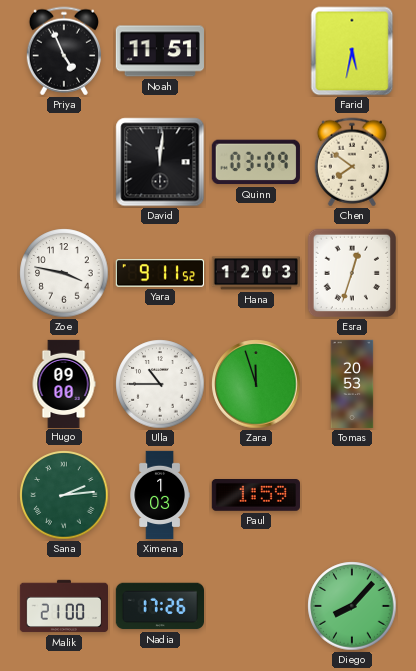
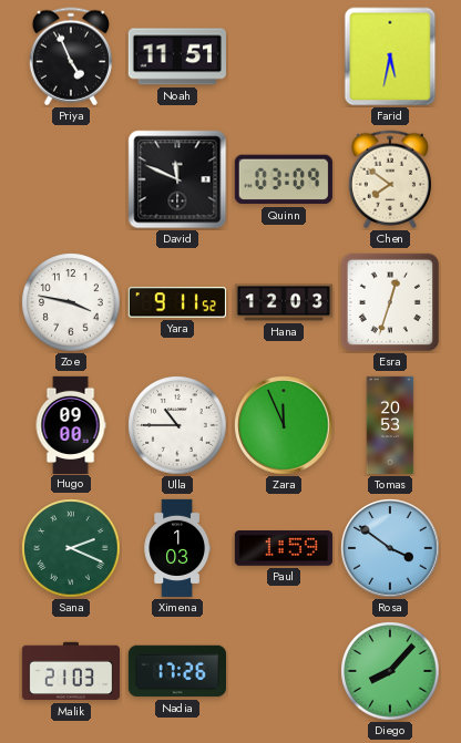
David: 12:01 -> 11:49
Zara: 11:57 -> 11:56
Sana: 2:14 -> 2:19
Rosa: none -> 3:51
Malik: 21:00 -> 21:03
